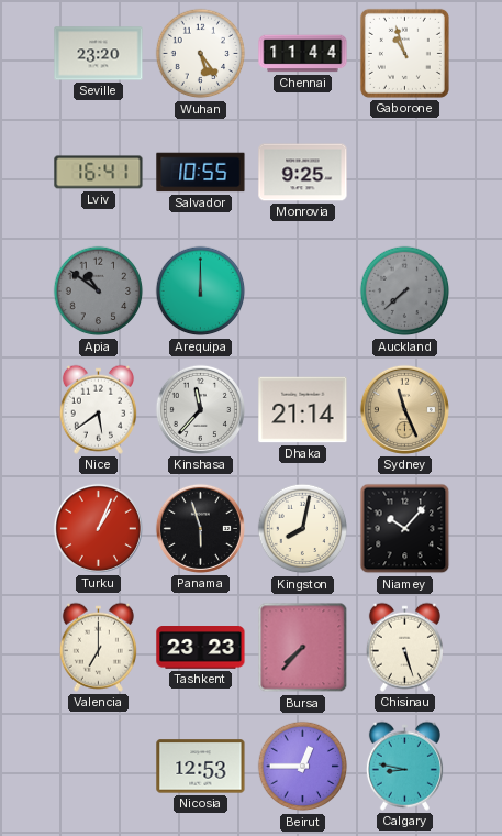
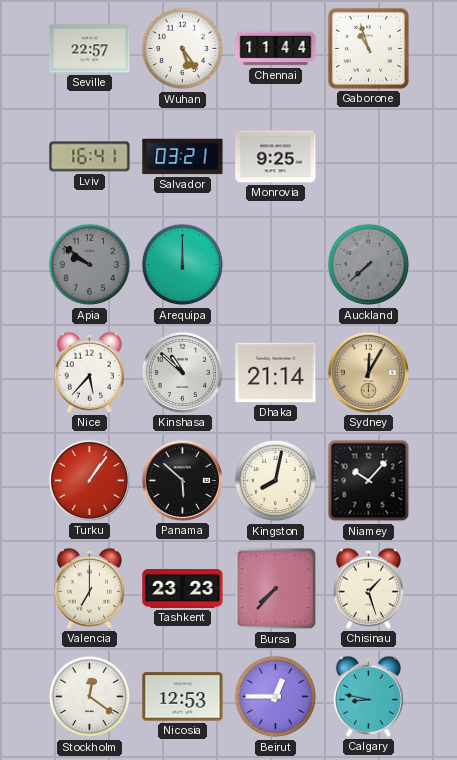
Seville: 23:20 -> 22:57
Salvador: 10:55 -> 03:21
Apia: 10:51 -> 9:51
Nice: 5:39 -> 5:37
Kinshasa: 11:37 -> 10:52
Sydney: 11:26 -> 12:05
Turku: 1:04 -> 1:06
Panama: 5:57 -> 5:52
Chisinau: 5:27 -> 1:27
Stockholm: none -> 12:21
